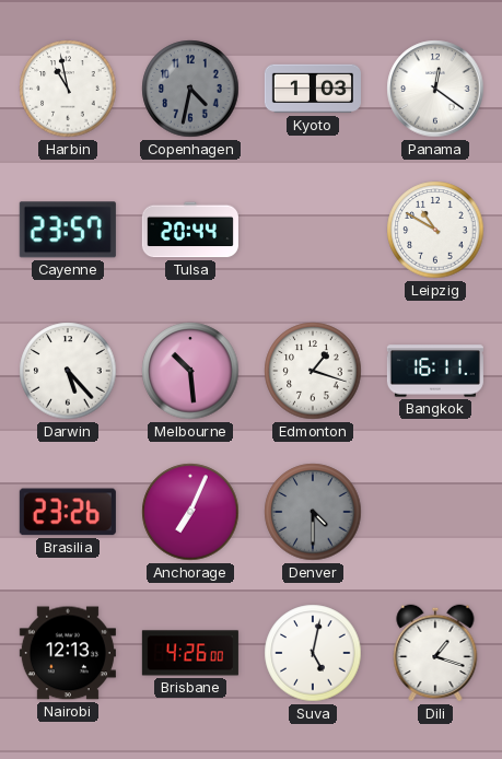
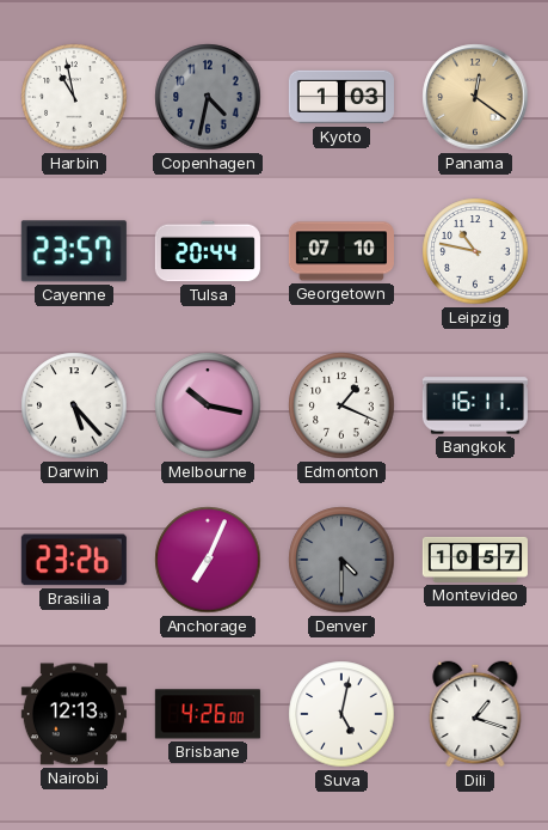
Panama dial: white -> champagne
Georgetown: none -> 07:10
Leipzig: 10:50 -> 10:47
Melbourne: 10:29 -> 10:17
Edmonton: 1:18 -> 1:19
Montevideo: none -> 10:57
